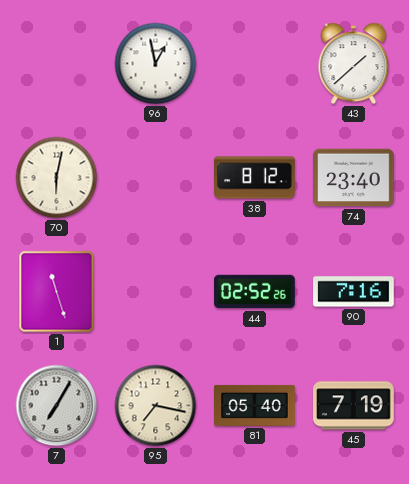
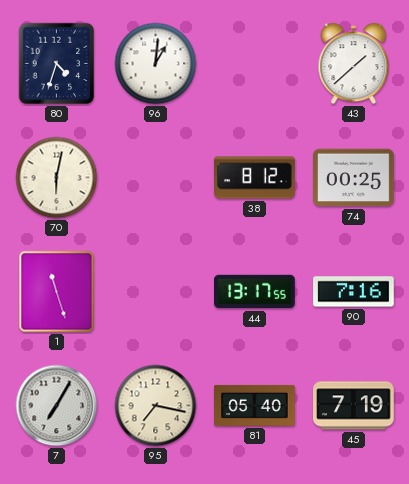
80: none -> 4:33
96: 12:58 -> 1:01
74: 23:40 -> 00:25
44: 02:52 -> 13:17
